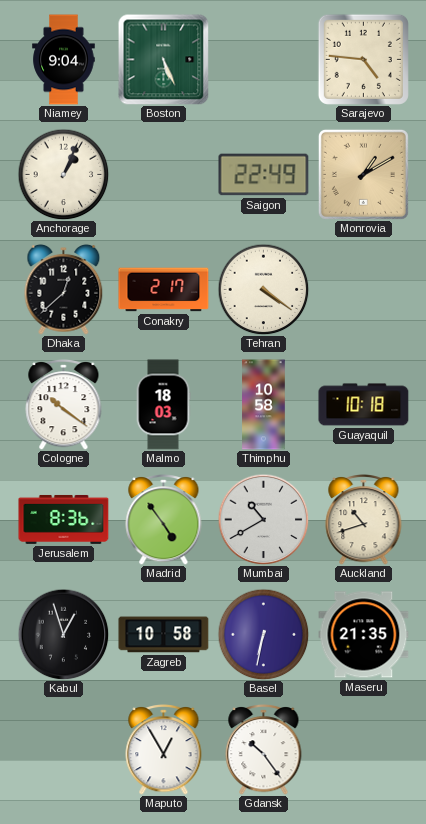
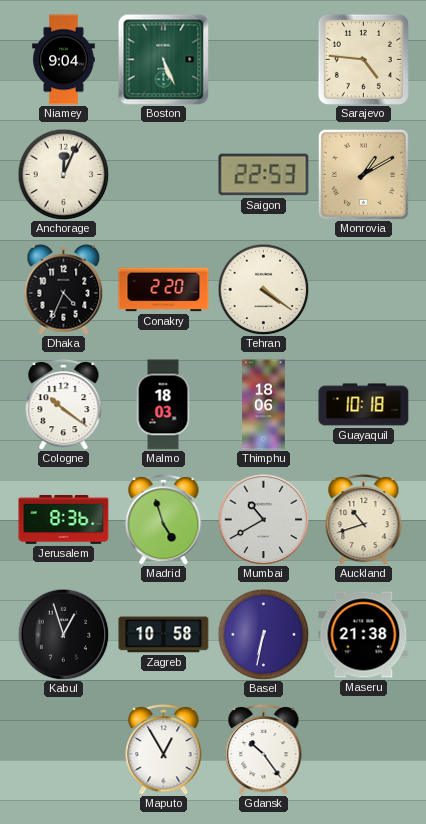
Anchorage: 1:04 -> 12:04
Saigon: 22:49 -> 22:53
Dhaka: 12:38 -> 4:34
Conakry: 2:17 -> 2:20
Thimphu: 10:58 -> 18:06
Madrid: 4:54 -> 4:57
Maseru: 21:35 -> 21:38
